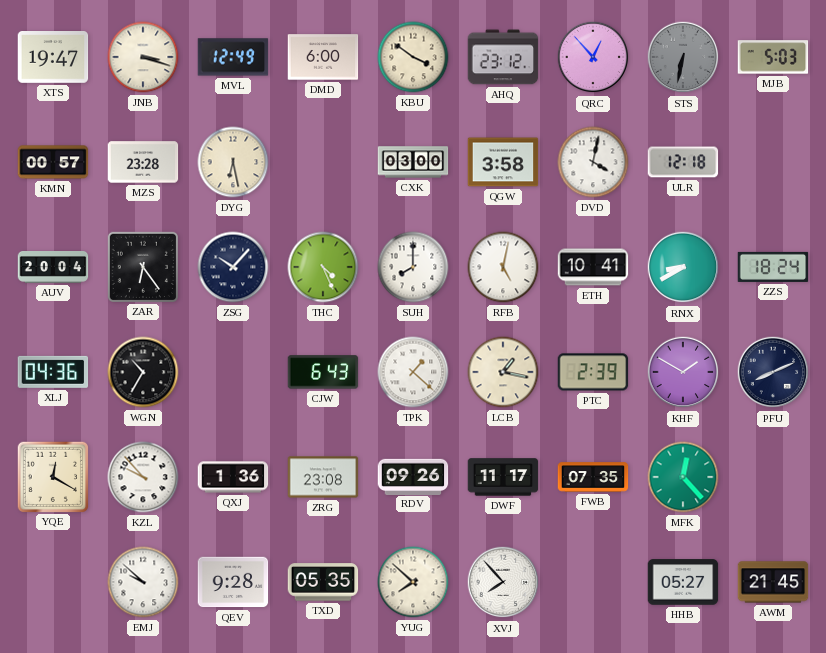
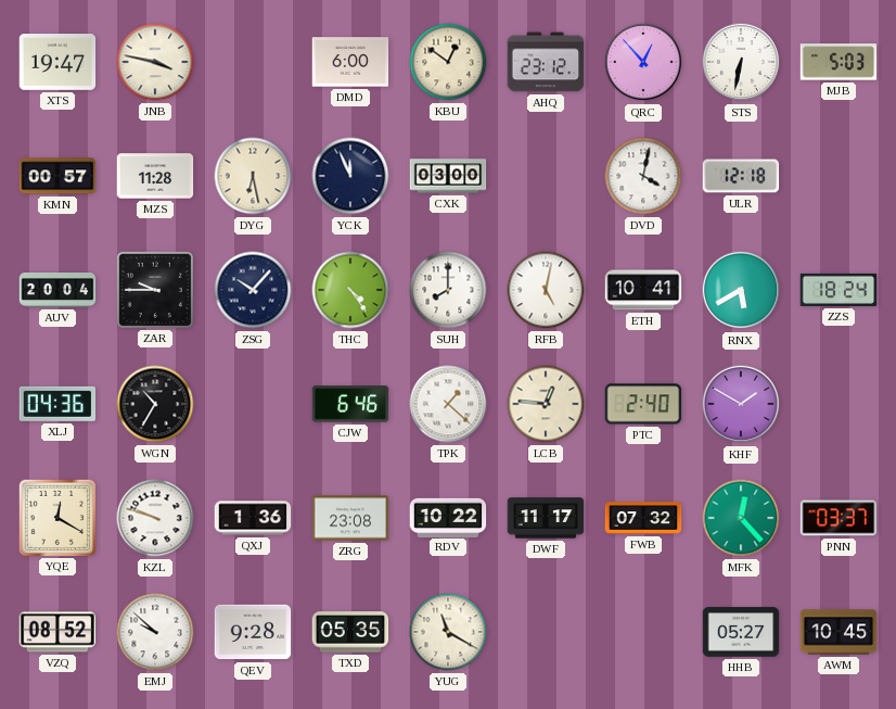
JNB: 3:18 -> 3:47
MVL: 12:49 -> none
KBU: 3:51 -> 12:51
STS dial: grey -> white
MZS: 23:28 -> 11:28
YCK: none -> 11:56
QGW: 3:58 -> none
ZAR: 6:24 -> 9:45
THC: 4:26 -> 4:24
RNX: 8:40 -> 5:40
CJW: 6:43 -> 6:46
LCB: 1:17 -> 12:46
PTC: 2:39 -> 2:40
PFU: 8:11 -> none
KZL: 9:53 -> 9:48
RDV: 09:26 -> 10:22
FWB: 07:35 -> 07:32
PNN: none -> 03:37
VZQ: none -> 08:52
YUG: 7:52 -> 11:20
XVJ: 7:53 -> none
AWM: 21:45 -> 10:45
